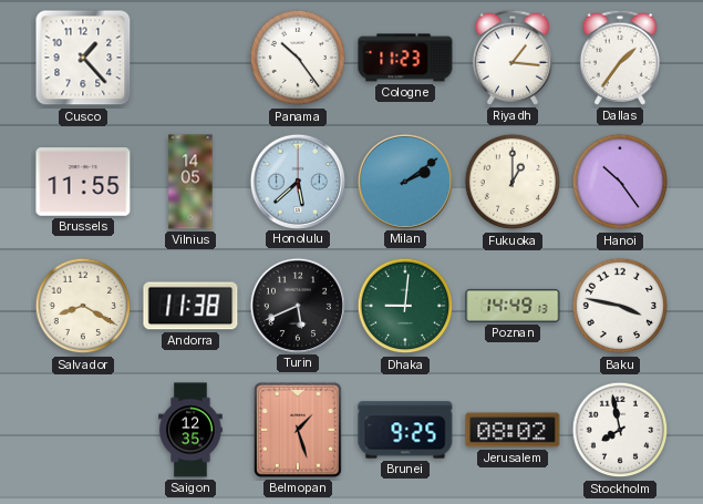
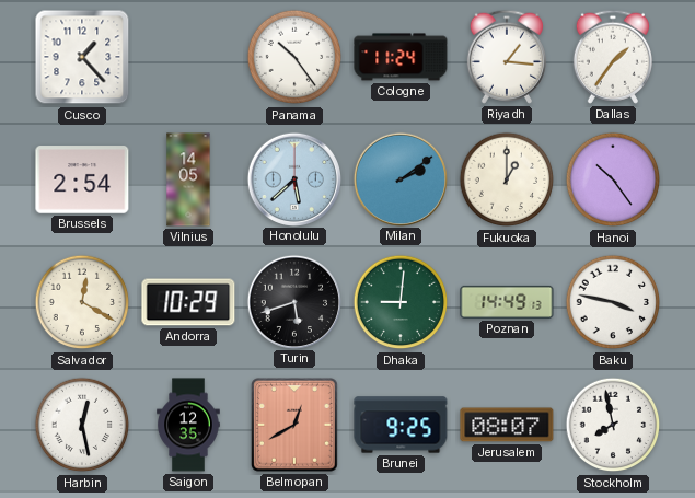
Cologne: 11:23 -> 11:24
Brussels: 11:55 -> 2:54
Salvador: 8:20 -> 12:20
Andorra: 11:38 -> 10:29
Turin: 5:41 -> 5:42
Harbin: none -> 12:28
Belmopan: 1:27 -> 12:40
Jerusalem: 08:02 -> 08:07
